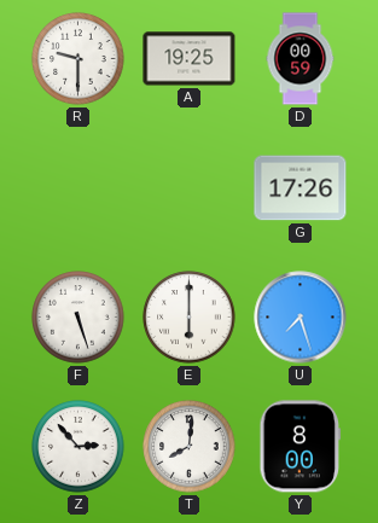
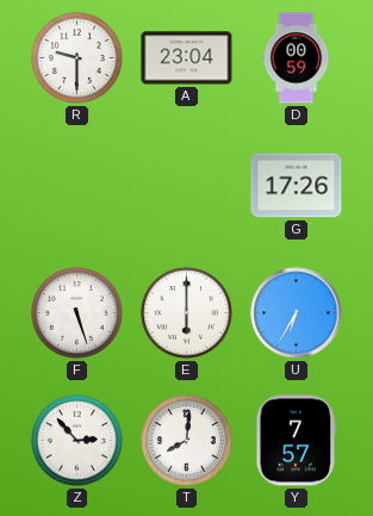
A: 19:25 -> 23:04
U: 7:27 -> 6:35
Y: 8:00 -> 7:57
